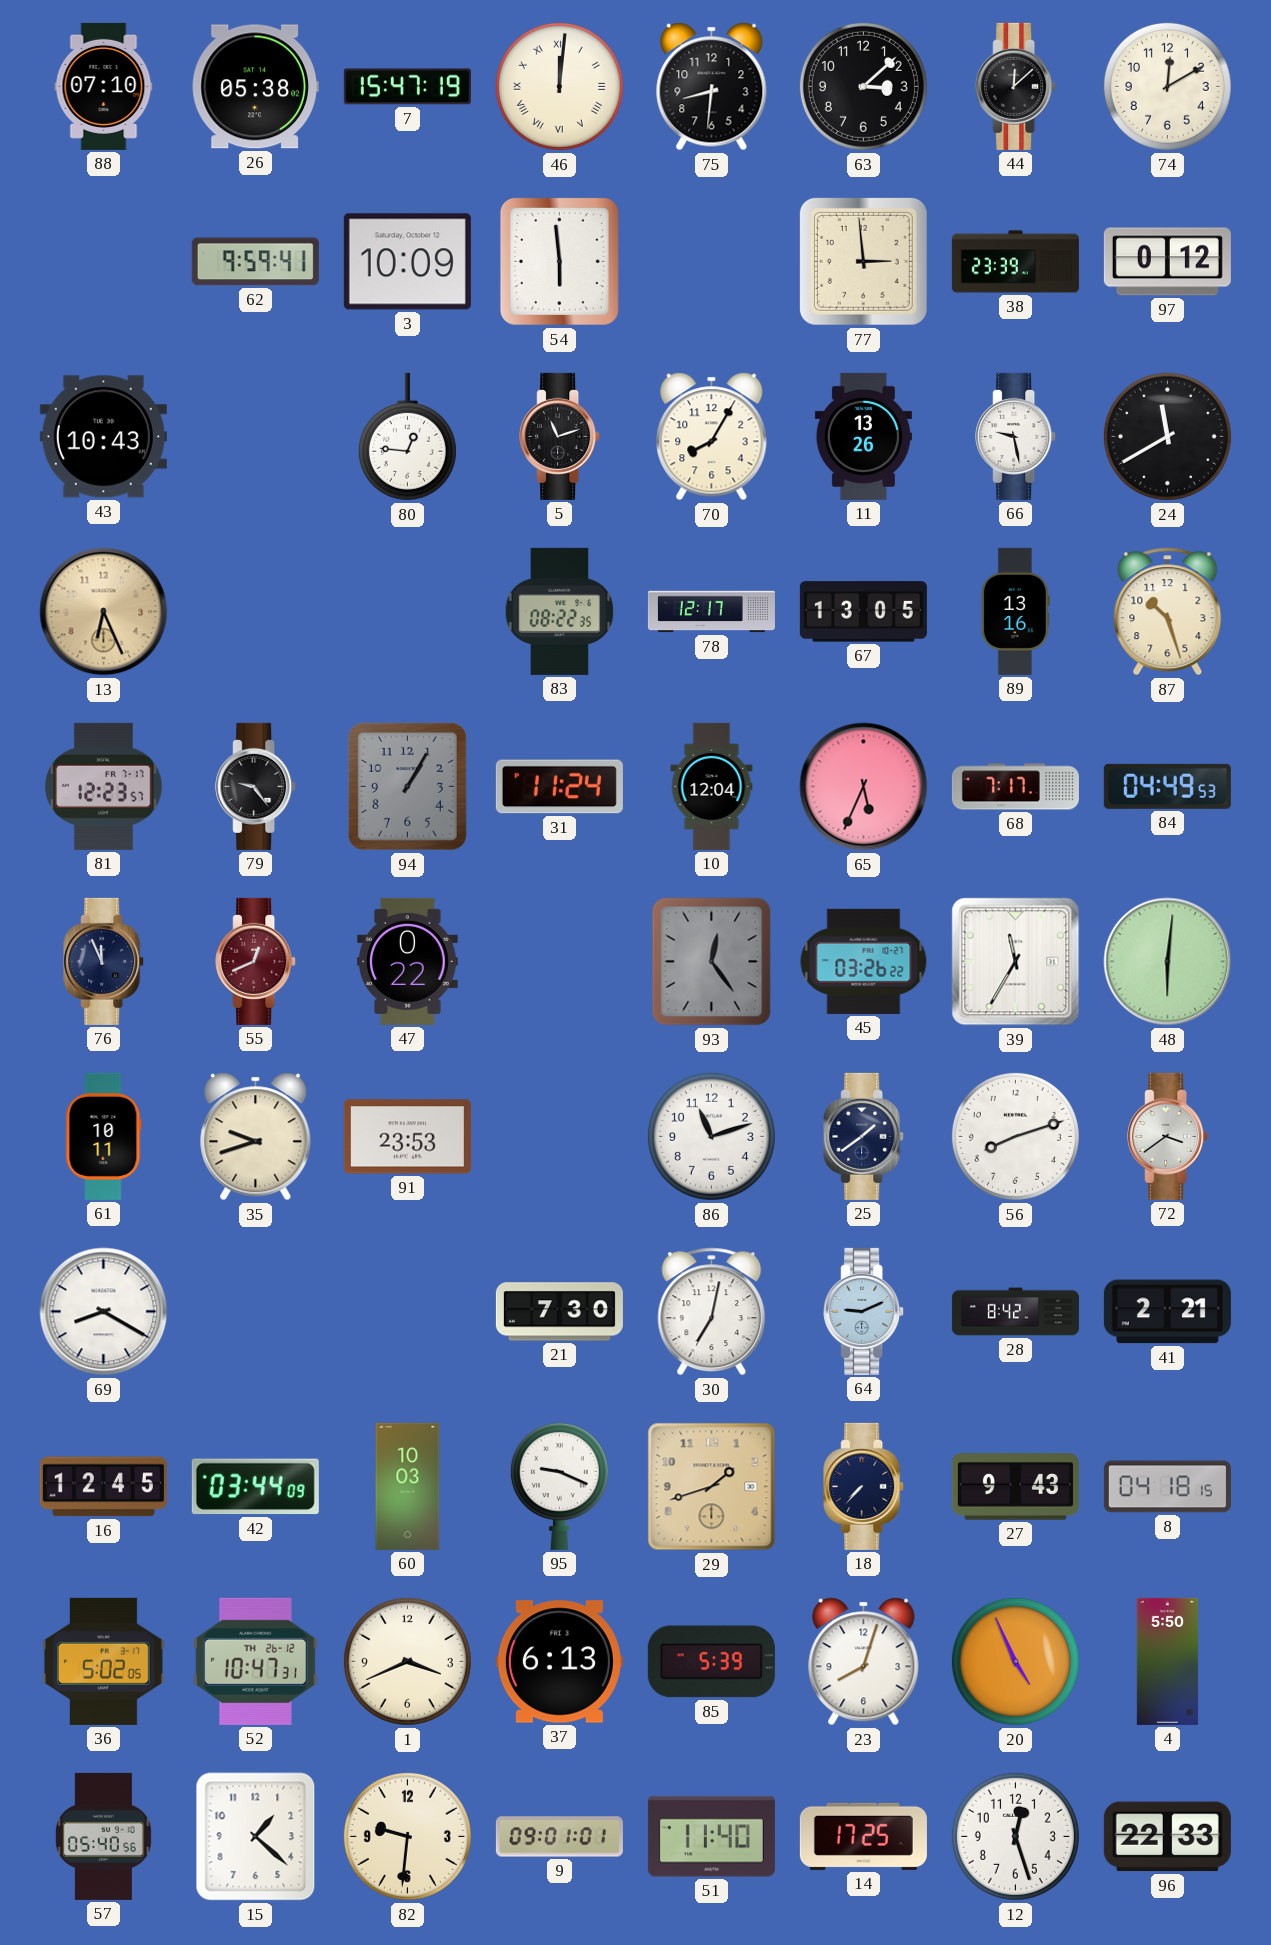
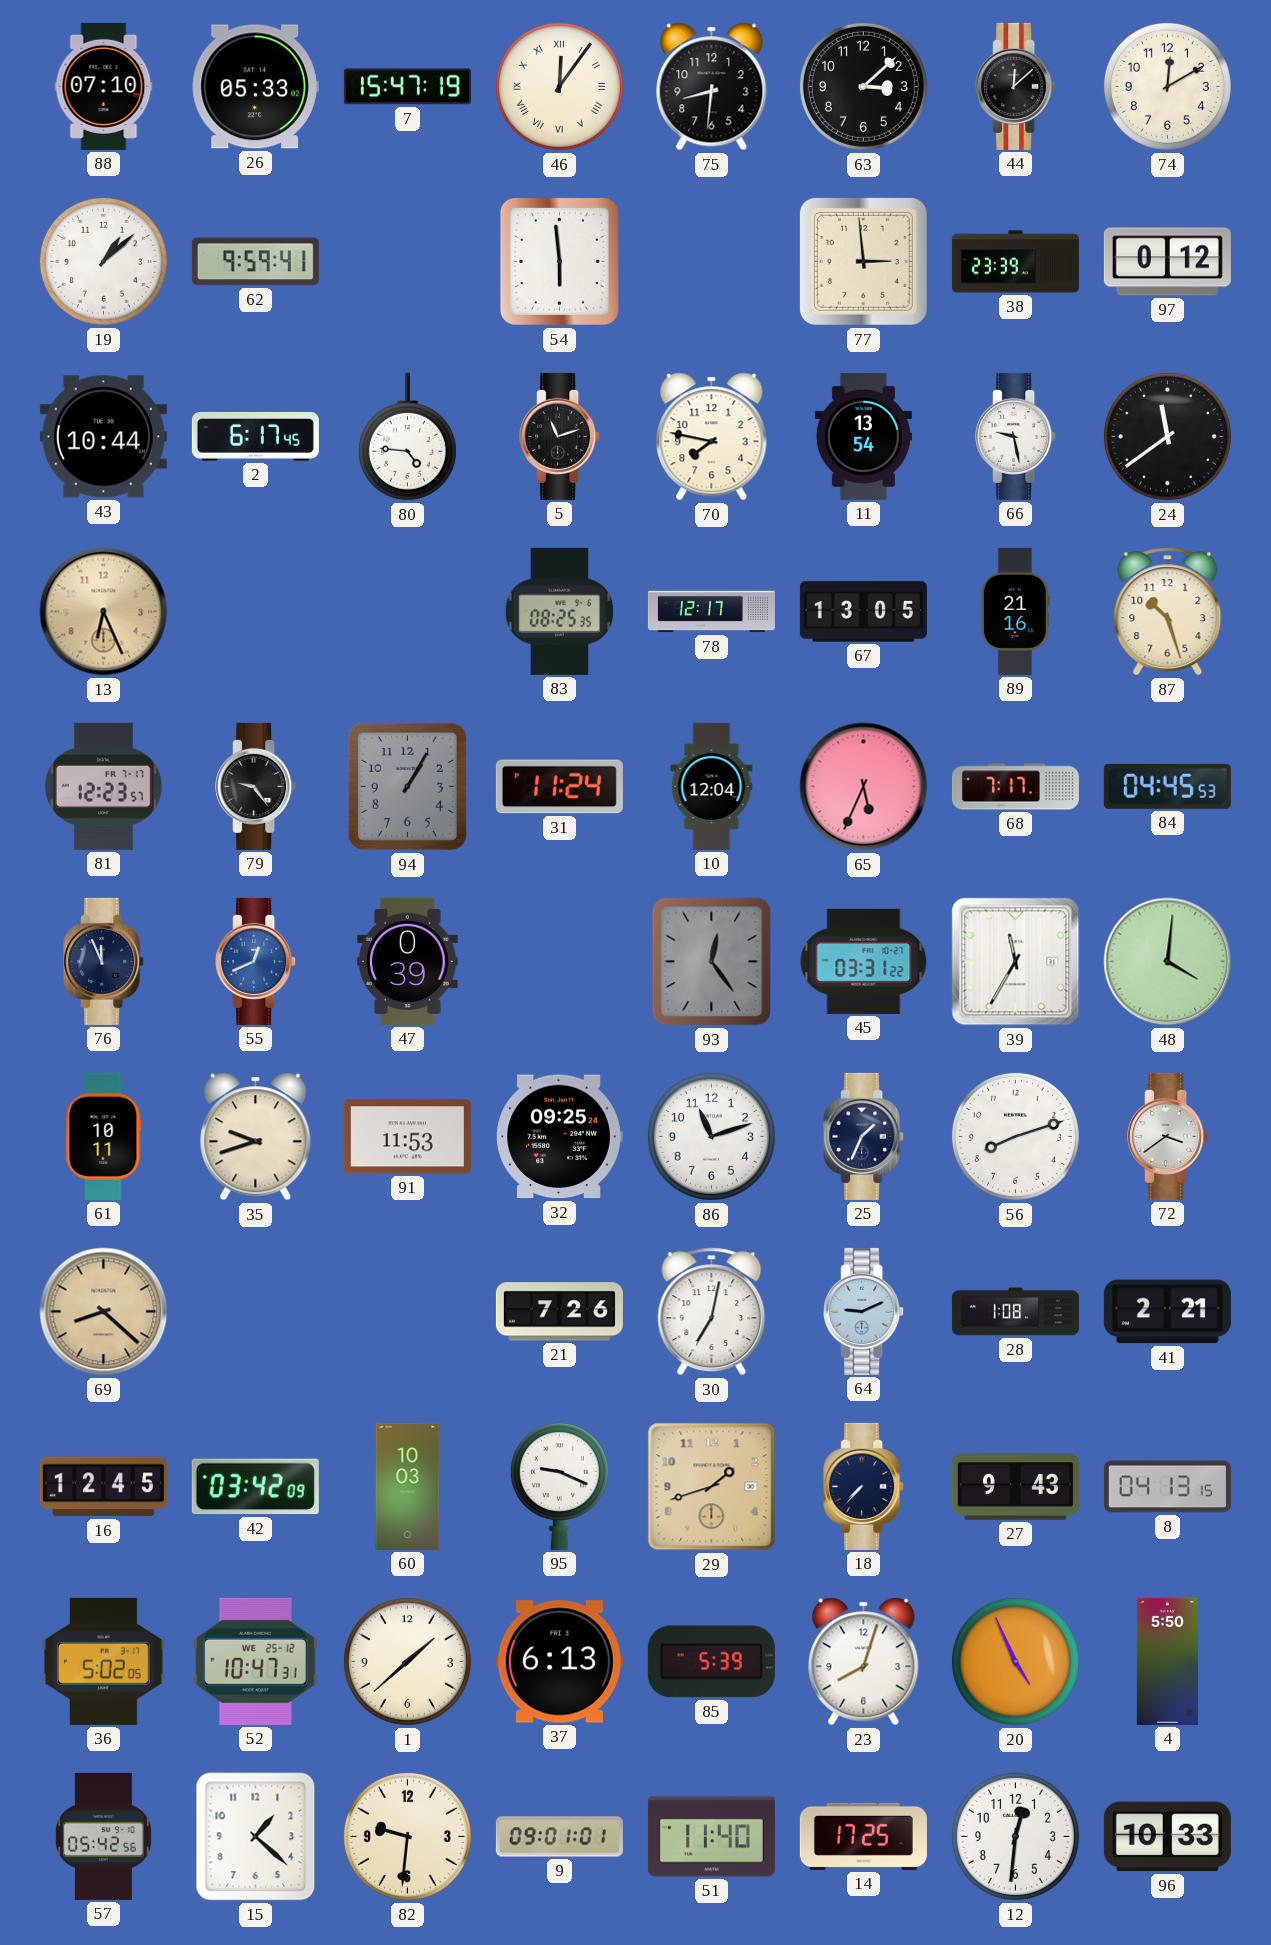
26: 05:38 -> 05:33
46: 12:01 -> 12:06
19: none -> 1:08
3: 10:09 -> none
43: 10:43 -> 10:44
2: none -> 6:17
80: 12:46 -> 4:46
70: 8:05 -> 7:47
11: 13:26 -> 13:54
24: 11:40 -> 11:39
83: 08:22 -> 08:25
89: 13:16 -> 21:16
84: 04:49 -> 04:45
55 dial: burgundy -> blue
47: 0:22 -> 0:39
45: 03:26 -> 03:31
48: 6:01 -> 4:01
91: 23:53 -> 11:53
32: none -> 09:25
25: 1:39 -> 1:34
69: 8:20 -> 8:22
69 dial: white -> champagne
21: 7:30 -> 7:26
28: 8:42 -> 1:08
42: 03:44 -> 03:42
8: 04:18 -> 04:13
52 date: TH 26-12 -> WE 25-12
1: 3:41 -> 1:38
57: 05:40 -> 05:42
12: 12:27 -> 12:31
96: 22:33 -> 10:33
